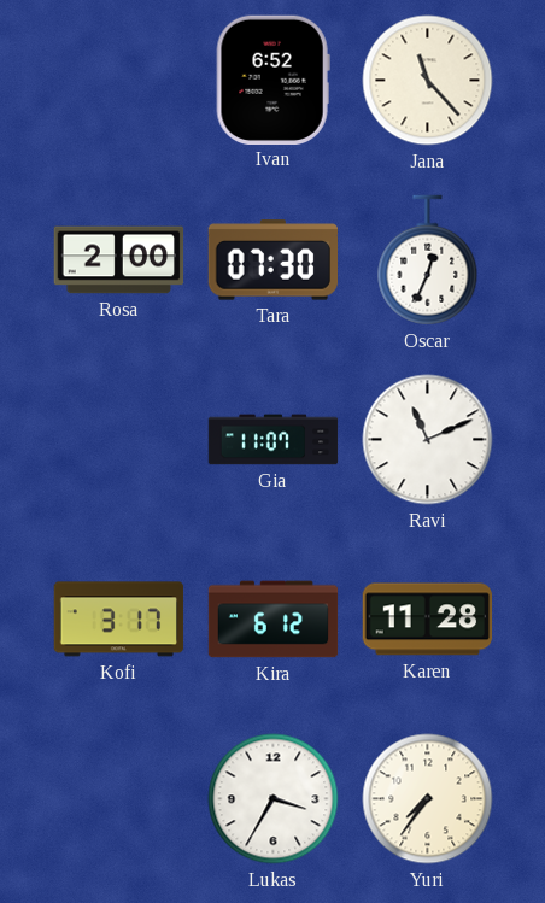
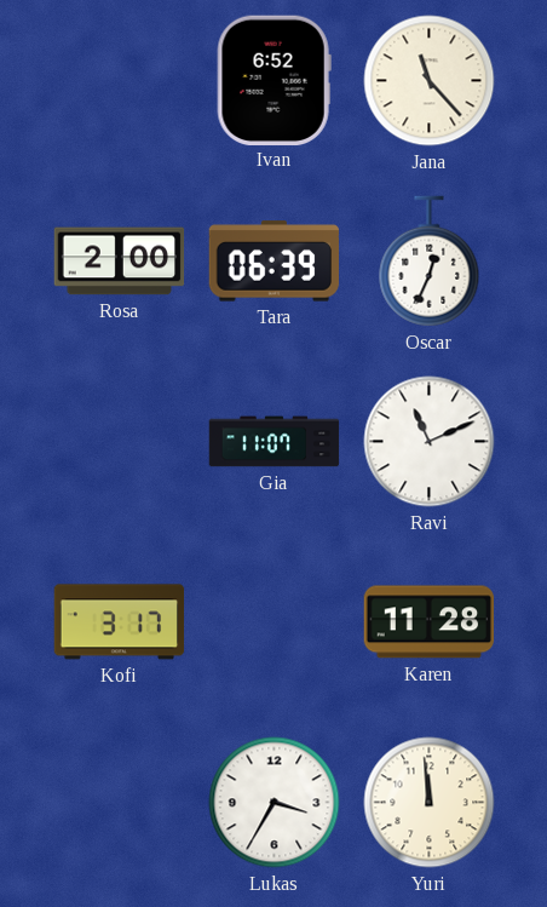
Tara: 07:30 -> 06:39
Kira: 6:12 -> none
Yuri: 7:36 -> 11:59
